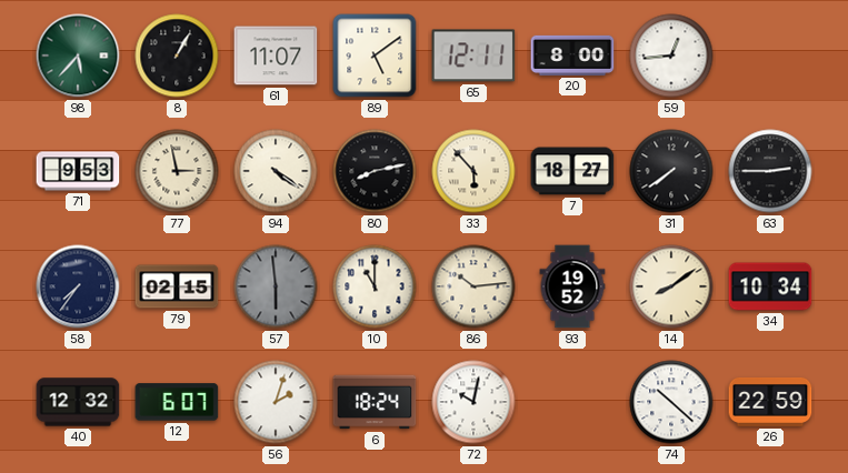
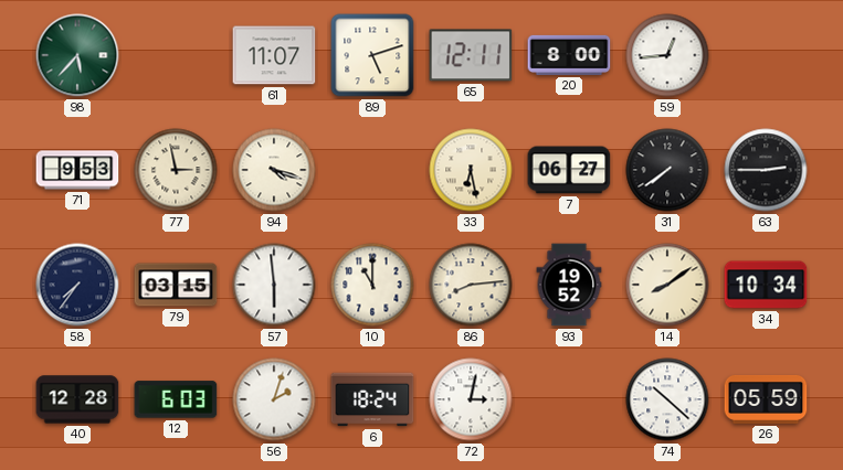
8: 1:05 -> none
89: 5:09 -> 5:12
94: 4:21 -> 4:18
80: 8:13 -> none
33: 5:53 -> 6:28
7: 18:27 -> 06:27
79: 02:15 -> 03:15
57 dial: grey -> white
86: 10:14 -> 8:14
40: 12:32 -> 12:28
12: 6:07 -> 6:03
72: 10:02 -> 3:02
26: 22:59 -> 05:59
